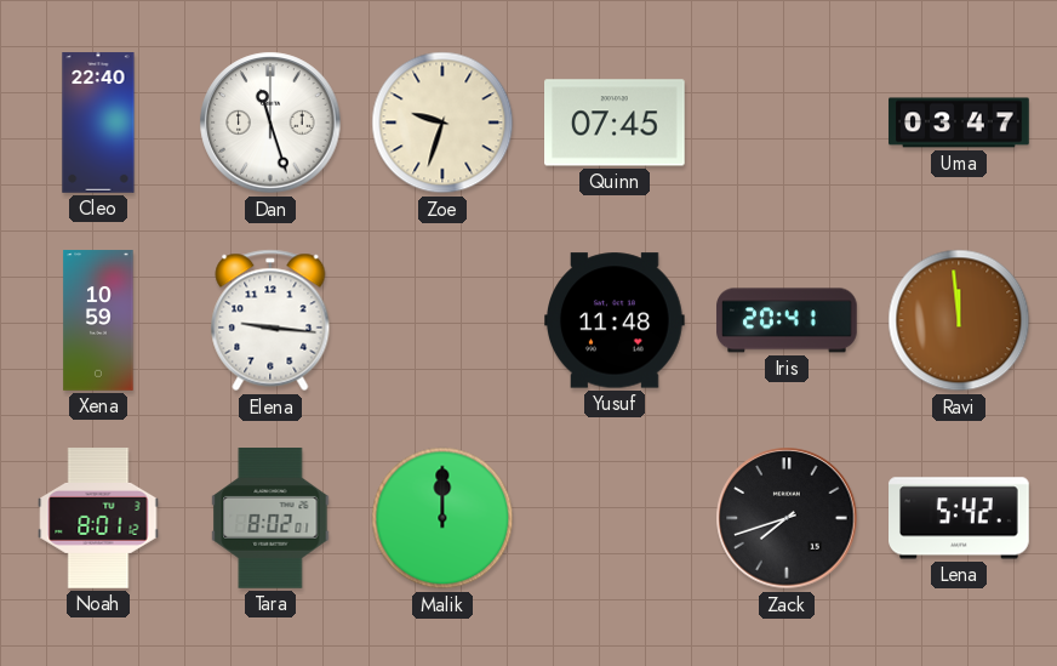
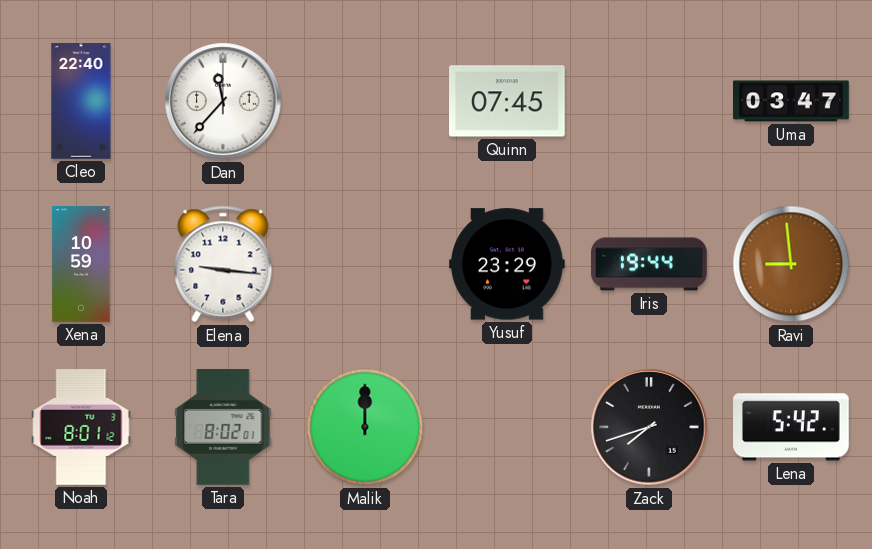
Dan: 11:27 -> 11:37
Zoe: 9:33 -> none
Yusuf: 11:48 -> 23:29
Iris: 20:41 -> 19:44
Ravi: 11:59 -> 8:59
